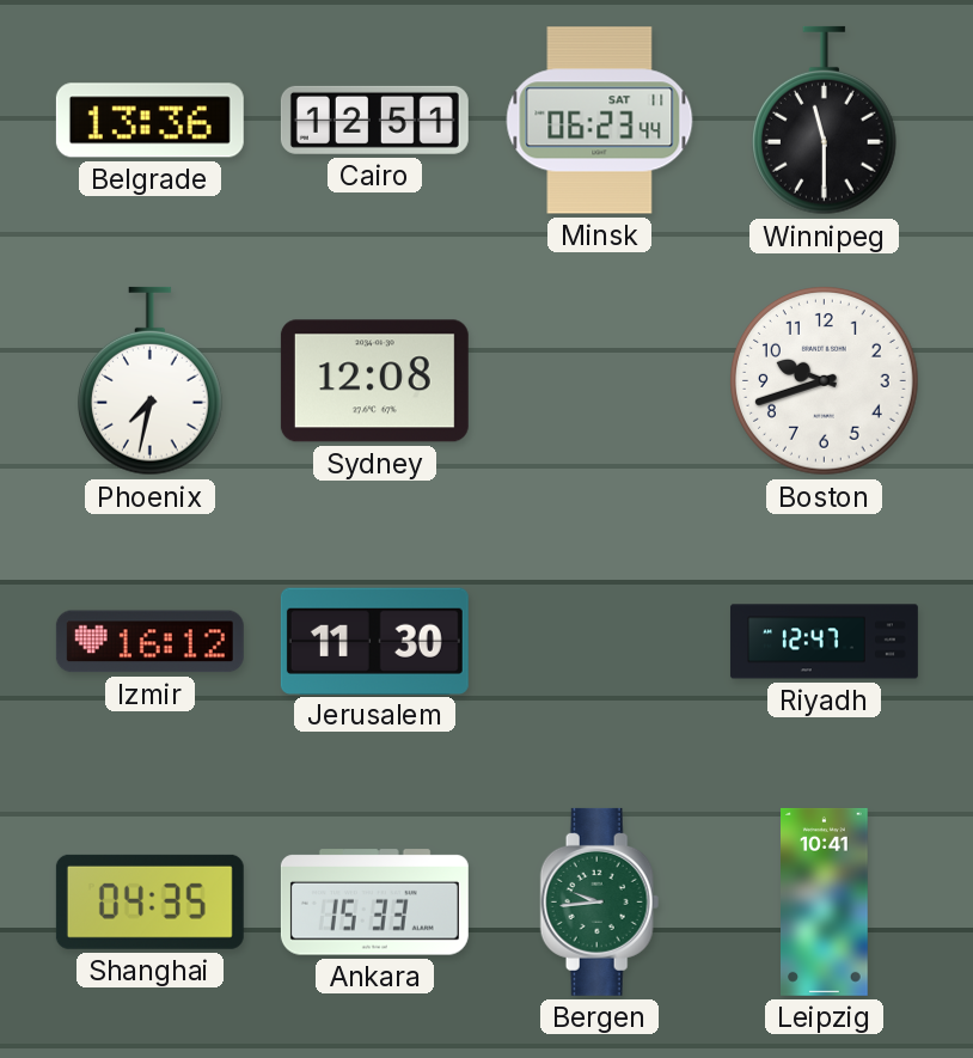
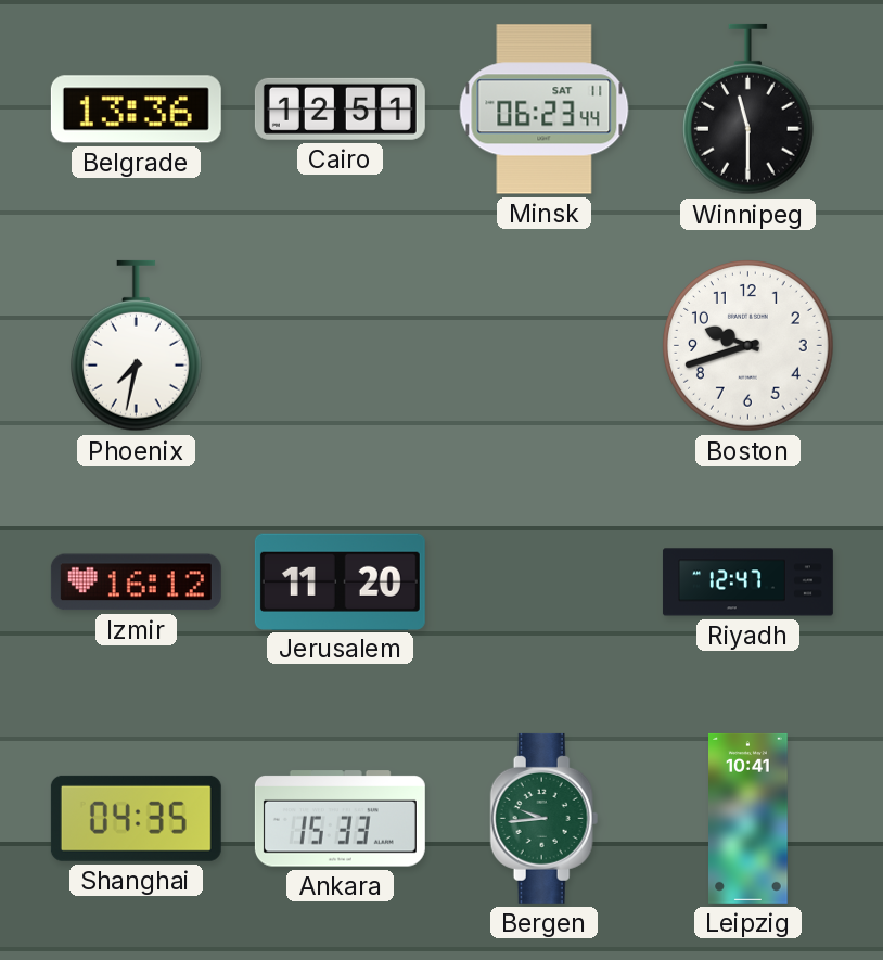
Sydney: 12:08 -> none
Jerusalem: 11:30 -> 11:20
